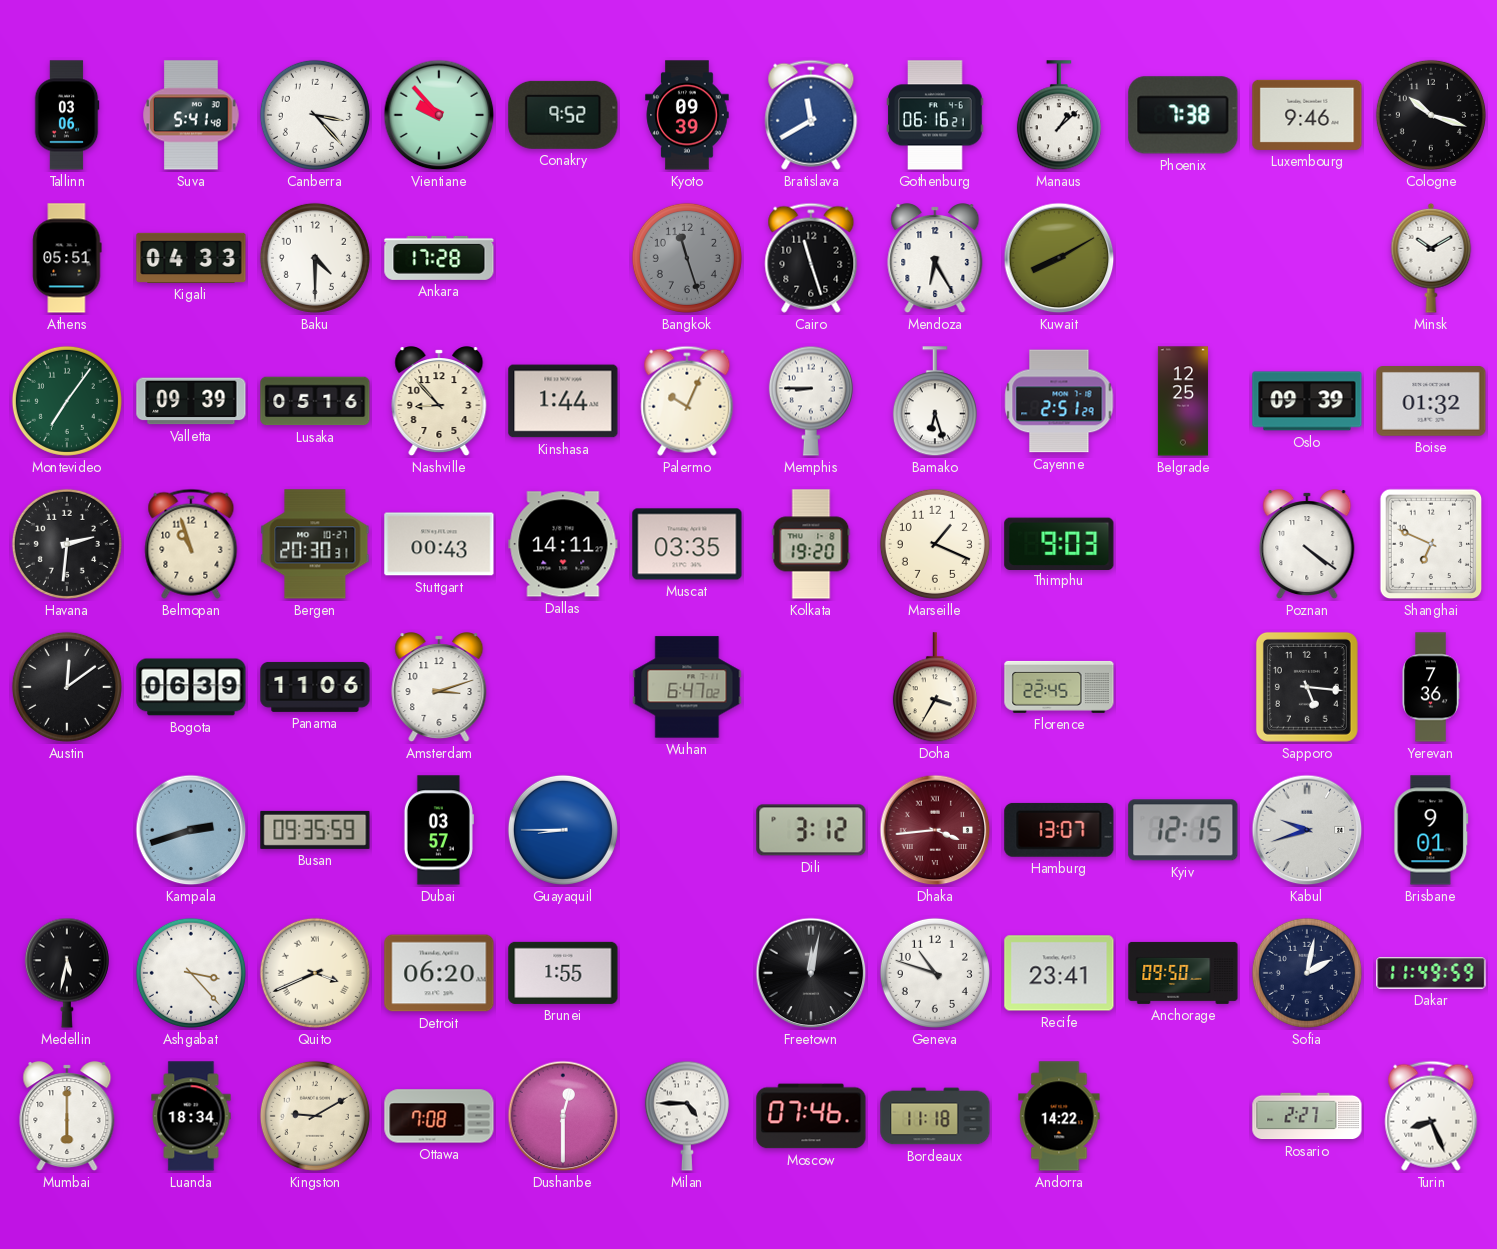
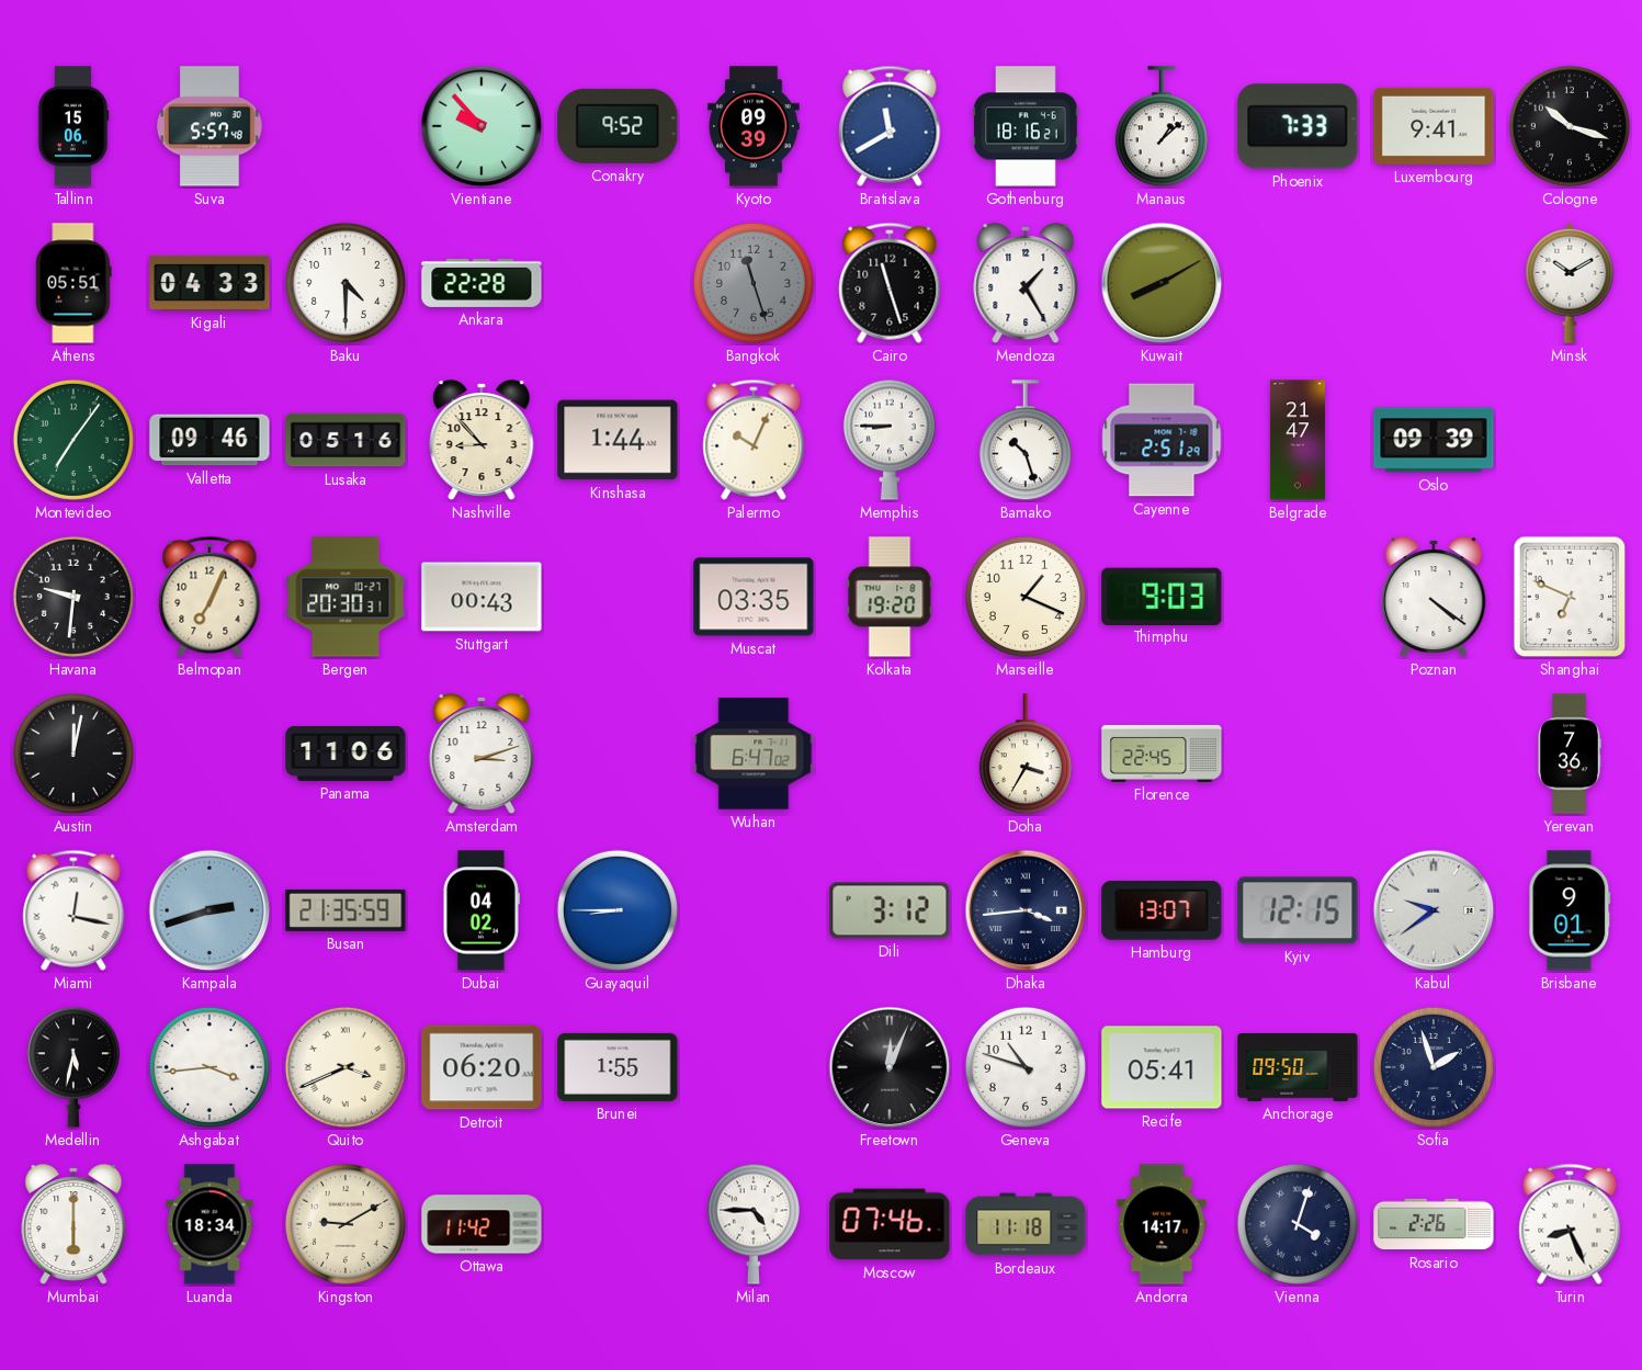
Tallinn: 03:06 -> 15:06
Suva: 5:41 -> 5:57
Canberra: 3:23 -> none
Gothenburg: 06:16 -> 18:16
Phoenix: 7:38 -> 7:33
Luxembourg: 9:46 -> 9:41
Ankara: 17:28 -> 22:28
Mendoza: 6:25 -> 1:25
Valletta: 09:39 -> 09:46
Bamako: 6:27 -> 10:27
Belgrade: 12:25 -> 21:47
Boise: 01:32 -> none
Havana: 2:31 -> 9:31
Belmopan: 10:57 -> 7:04
Dallas: 14:11 -> none
Austin: 12:09 -> 12:02
Bogota: 06:39 -> none
Sapporo: 5:16 -> none
Miami: none -> 12:17
Busan: 09:35 -> 21:35
Dubai: 03:57 -> 04:02
Dhaka dial: burgundy -> navy
Kabul: 9:42 -> 9:39
Ashgabat: 3:23 -> 3:44
Freetown: 12:02 -> 12:04
Recife: 23:41 -> 05:41
Sofia: 2:02 -> 1:57
Dakar: 11:49 -> none
Ottawa: 7:08 -> 11:42
Dushanbe: 12:30 -> none
Andorra: 14:22 -> 14:17
Vienna: none -> 4:03
Rosario: 2:27 -> 2:26
